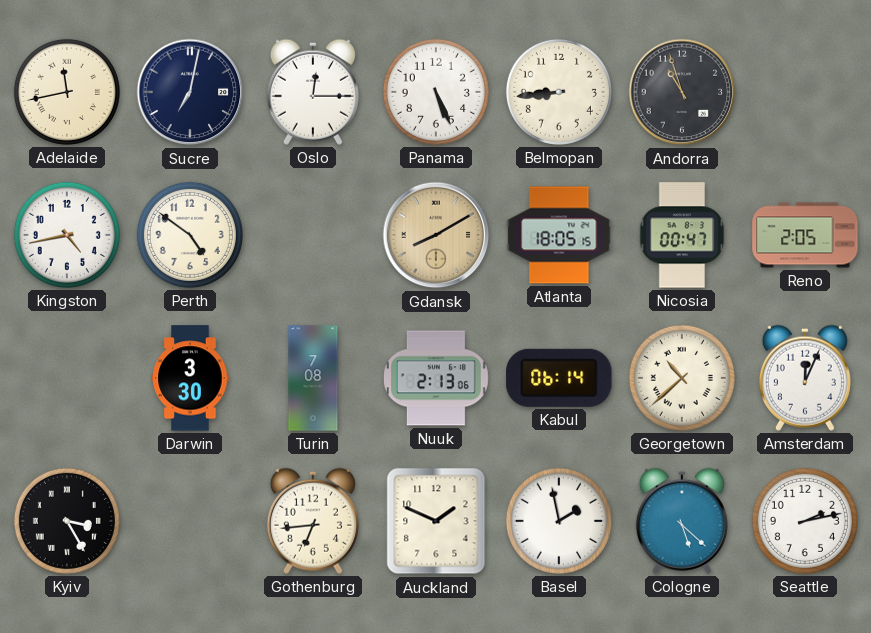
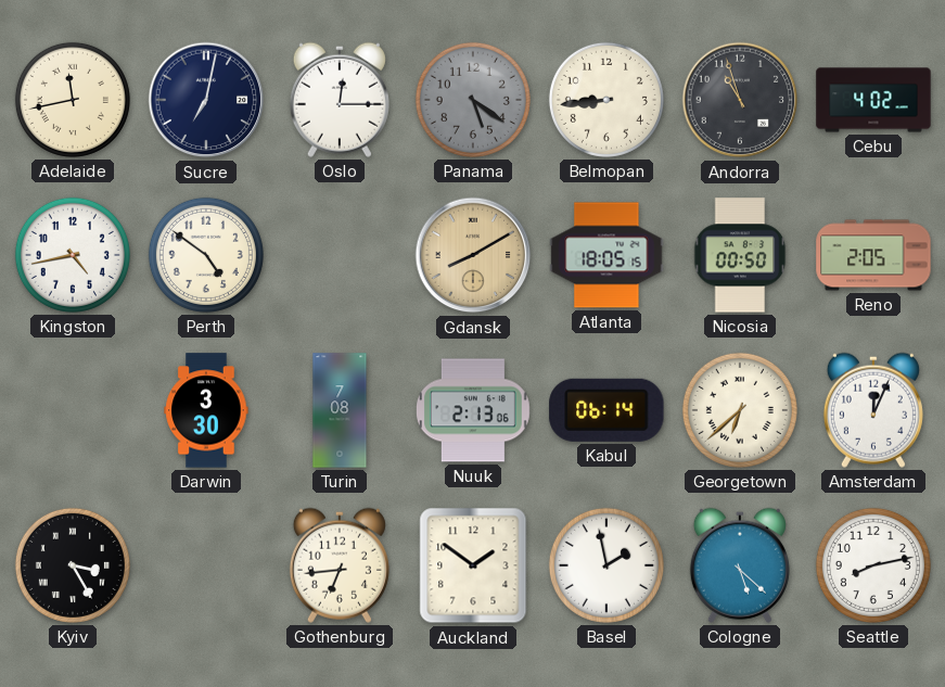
Panama: 5:26 -> 5:21
Panama dial: white -> grey
Cebu: none -> 4:02
Nicosia: 00:47 -> 00:50
Georgetown: 10:38 -> 6:38
Auckland: 1:49 -> 1:51
Seattle: 2:13 -> 8:13
